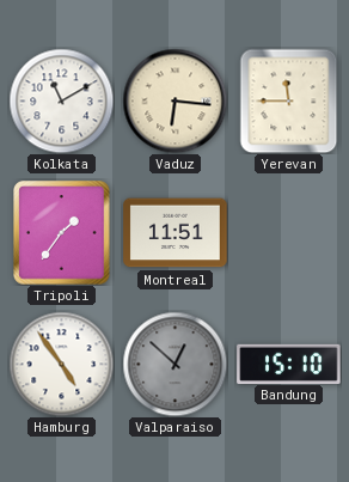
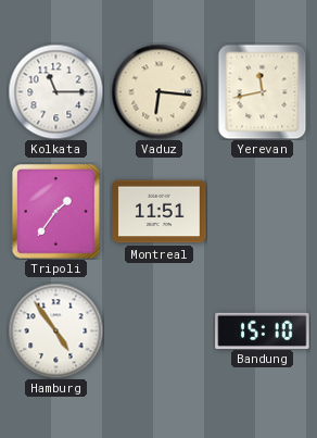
Kolkata: 11:10 -> 11:15
Yerevan: 11:45 -> 11:43
Valparaiso: 12:52 -> none
